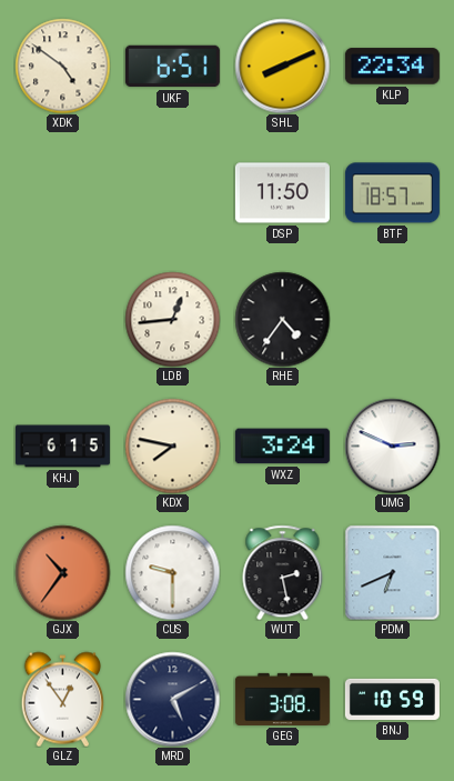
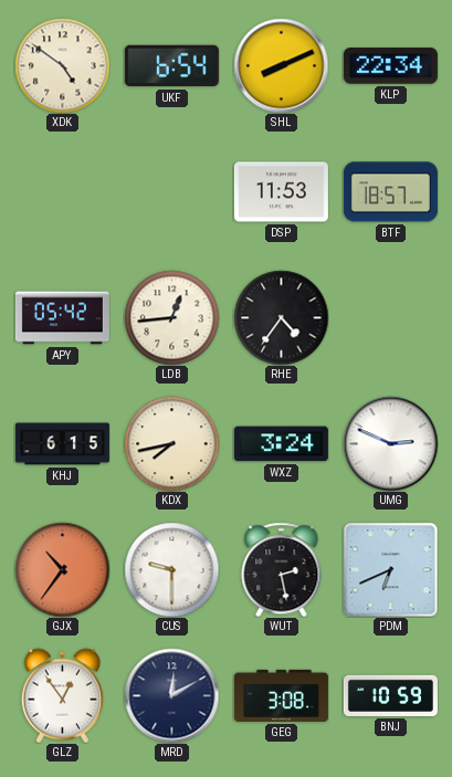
UKF: 6:51 -> 6:54
DSP: 11:50 -> 11:53
APY: none -> 05:42
KDX: 7:47 -> 7:43
MRD: 5:10 -> 12:10
